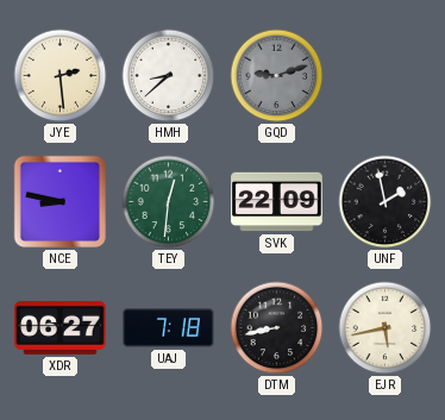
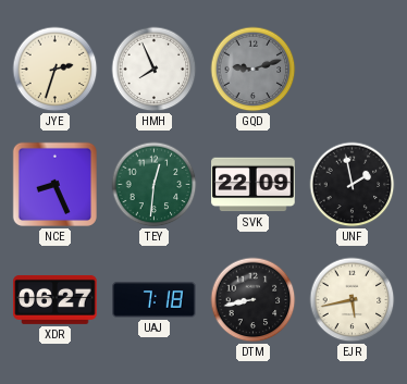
JYE: 2:29 -> 2:33
HMH: 8:38 -> 7:56
NCE: 8:47 -> 8:26
